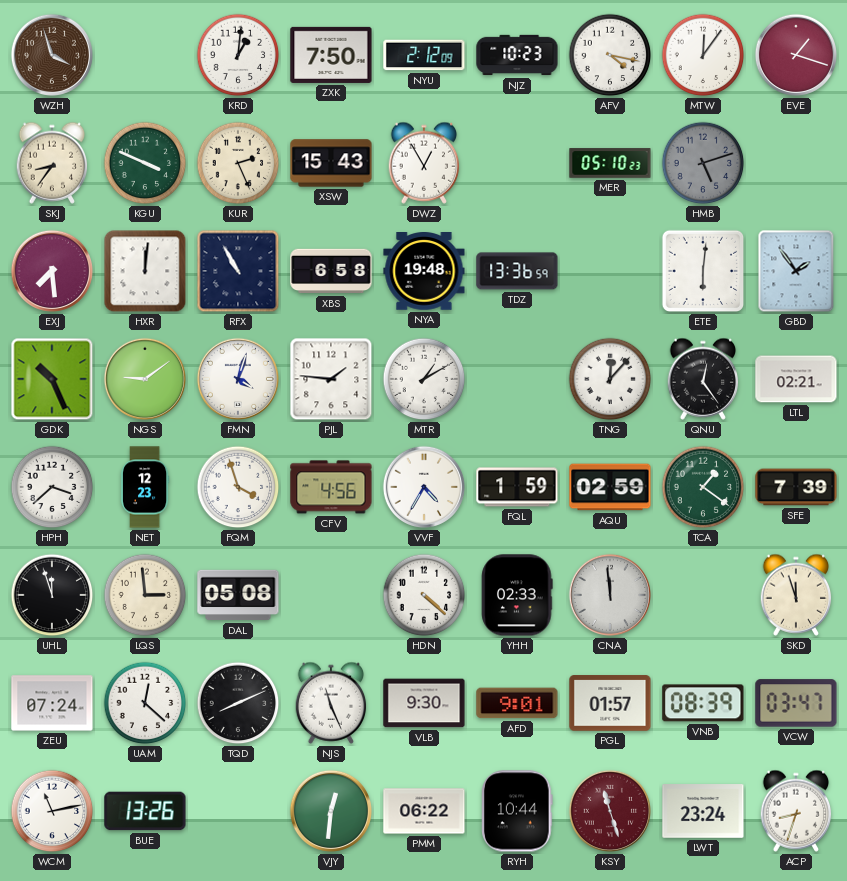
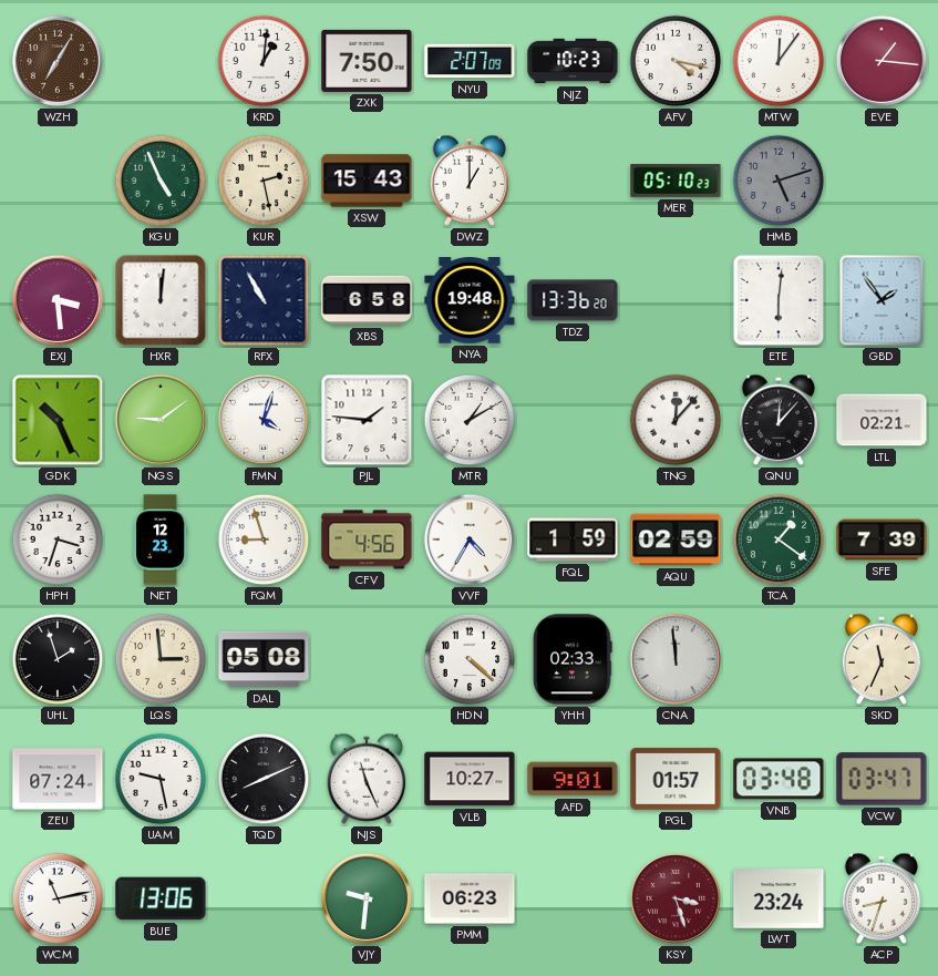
WZH: 3:57 -> 7:05
NYU: 2:12 -> 2:07
EVE: 1:18 -> 1:16
SKJ: 8:36 -> none
KGU: 3:49 -> 4:56
KUR: 2:26 -> 2:28
DWZ: 12:55 -> 1:00
EXJ: 7:29 -> 3:29
TDZ: 13:36:59 -> 13:36:20
QNU: 12:24 -> 12:07
HPH: 3:38 -> 3:33
FQM: 3:57 -> 8:57
UHL: 11:57 -> 1:57
SKD: 11:57 -> 11:34
UAM: 12:22 -> 9:28
VLB: 9:30 -> 10:27
VNB: 08:39 -> 03:48
BUE: 13:26 -> 13:06
VJY: 12:31 -> 9:31
PMM: 06:22 -> 06:23
RYH: 10:44 -> none
KSY: 11:27 -> 3:27
